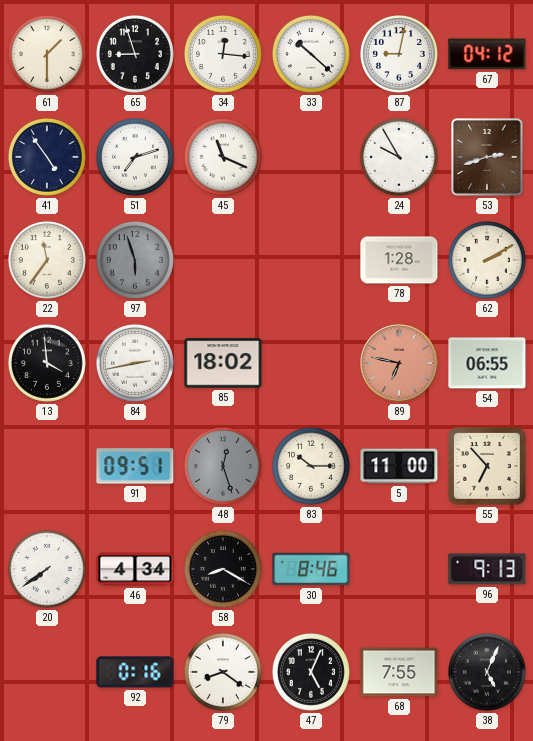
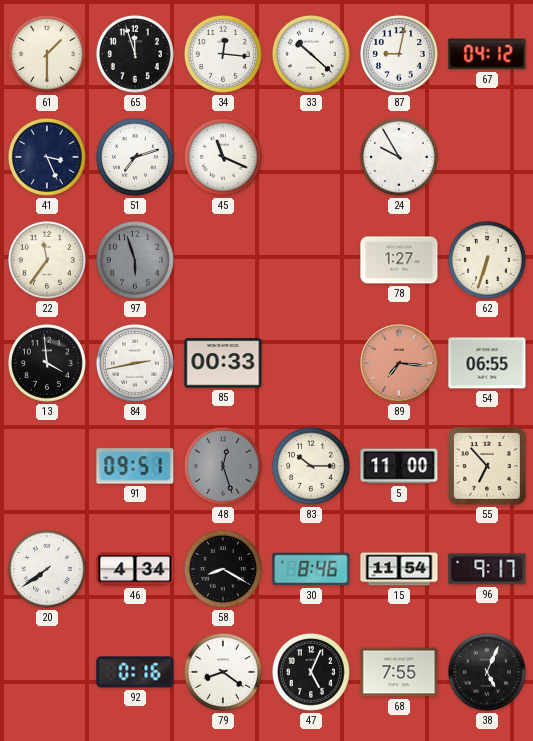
65: 8:57 -> 11:57
41: 4:54 -> 3:26
53: 2:42 -> none
78: 1:28 -> 1:27
62: 2:10 -> 6:33
85: 18:02 -> 00:33
89: 6:47 -> 7:16
15: none -> 11:54
96: 9:13 -> 9:17
